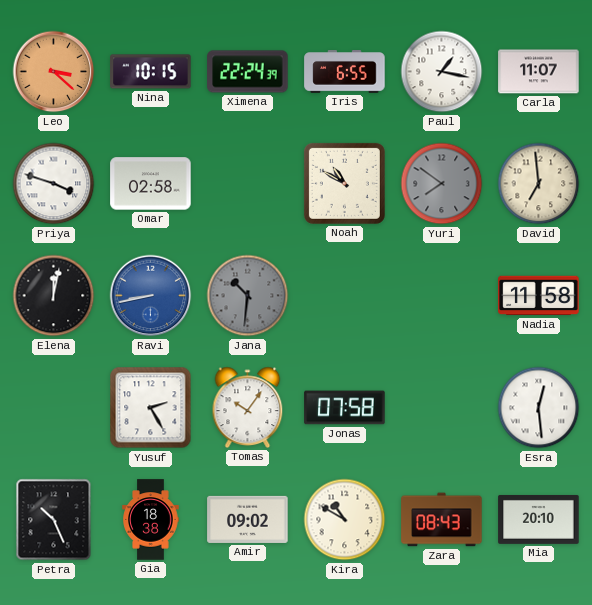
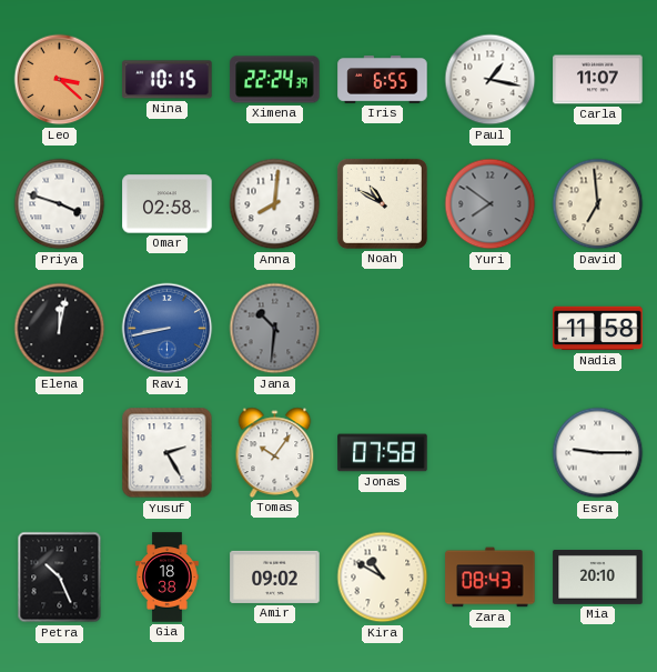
Anna: none -> 8:01
Esra: 12:29 -> 9:15
